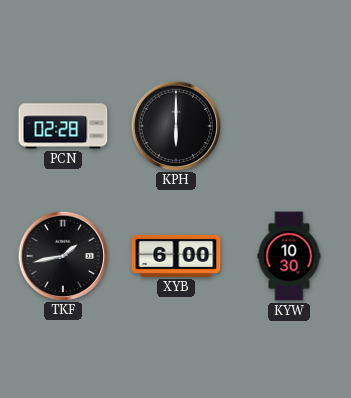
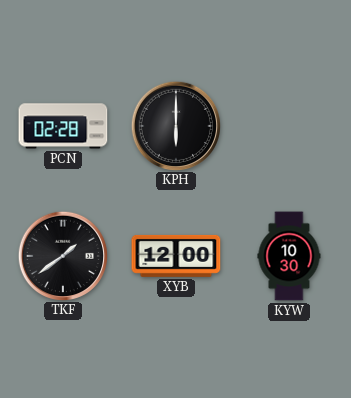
TKF: 1:43 -> 1:39
XYB: 6:00 -> 12:00
